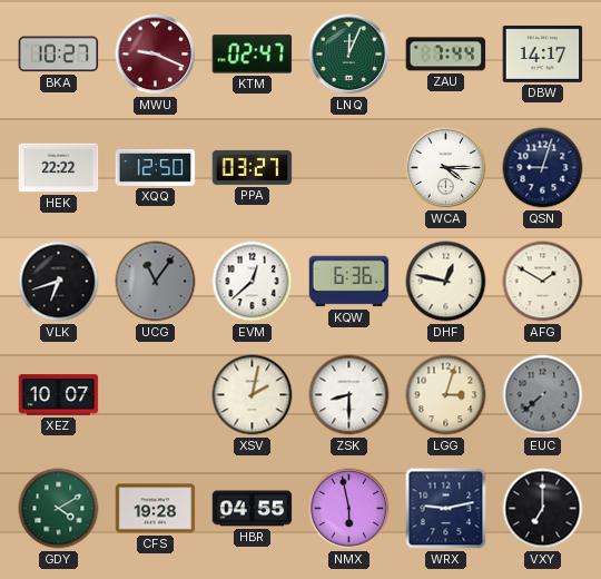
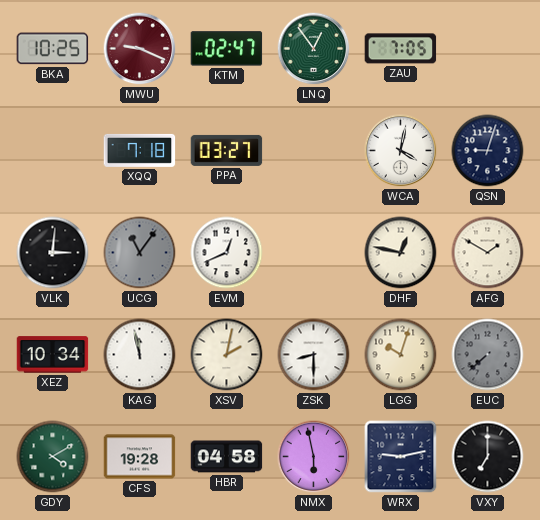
BKA: 10:27 -> 10:25
LNQ: 12:04 -> 12:54
ZAU: 7:44 -> 7:05
DBW: 14:17 -> none
HEK: 22:22 -> none
XQQ: 12:50 -> 7:18
WCA: 4:15 -> 4:02
VLK: 6:42 -> 3:01
EVM: 12:38 -> 12:41
KQW: 6:36 -> none
XEZ: 10:07 -> 10:34
KAG: none -> 11:58
LGG: 3:03 -> 10:03
HBR: 04:55 -> 04:58
